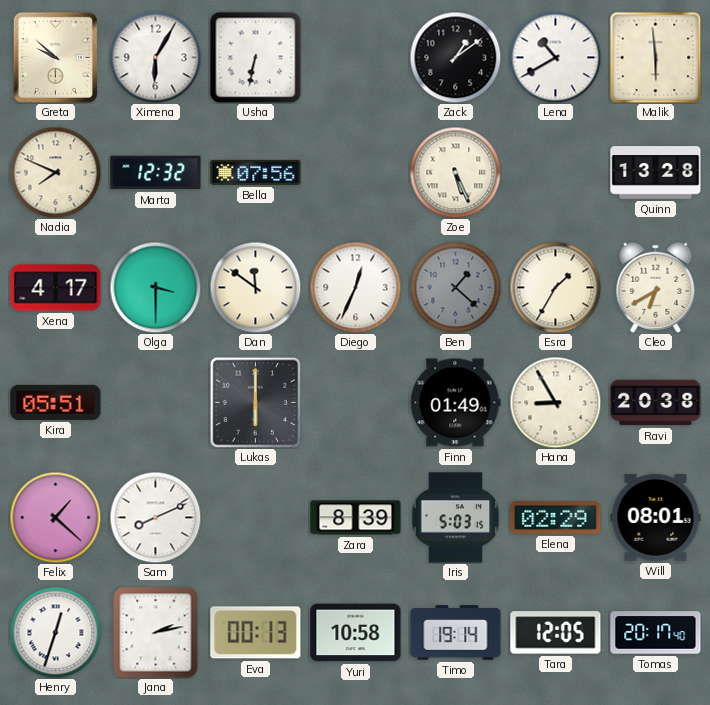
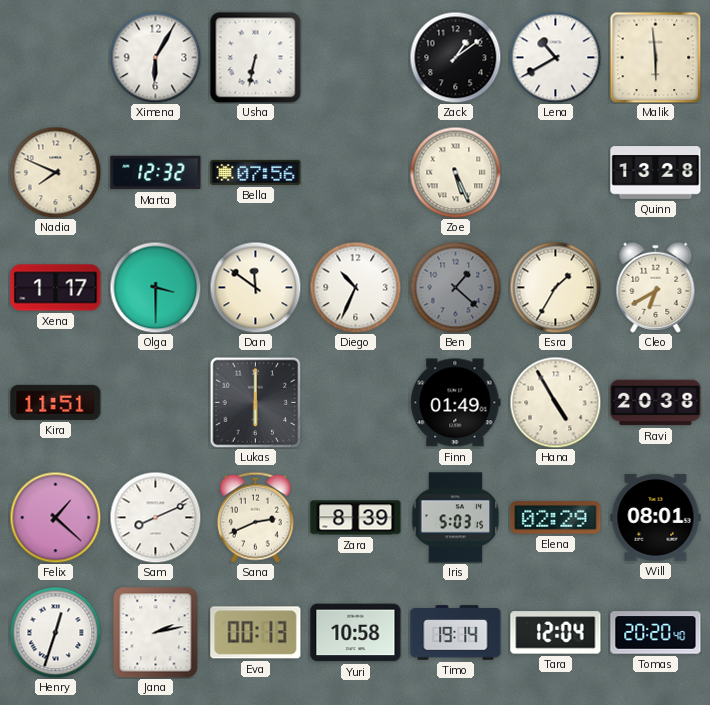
Greta: 9:52 -> none
Xena: 4:17 -> 1:17
Diego: 12:34 -> 10:34
Kira: 05:51 -> 11:51
Hana: 8:55 -> 4:55
Sana: none -> 2:41
Tara: 12:05 -> 12:04
Tomas: 20:17 -> 20:20
